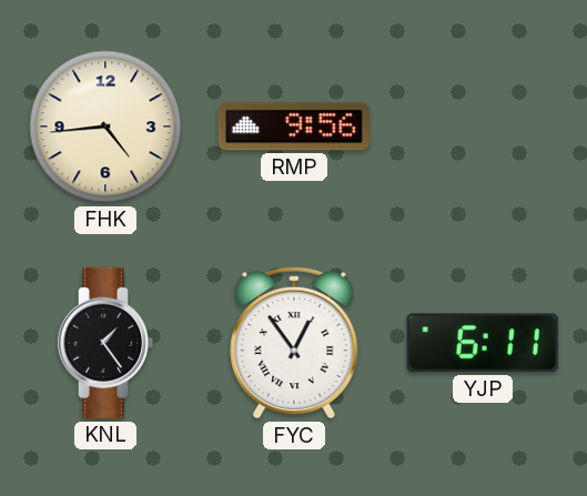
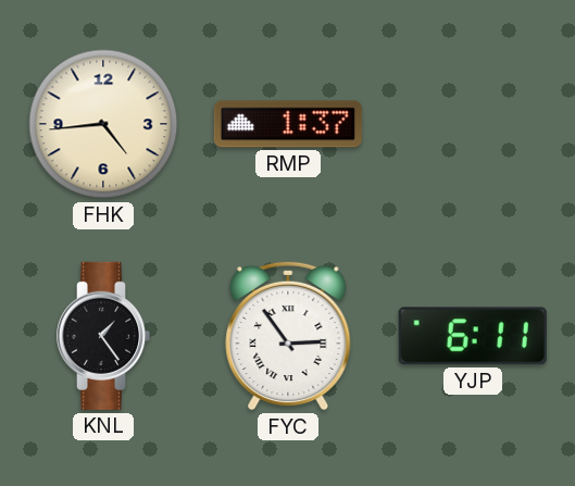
RMP: 9:56 -> 1:37
FYC: 12:54 -> 2:54
